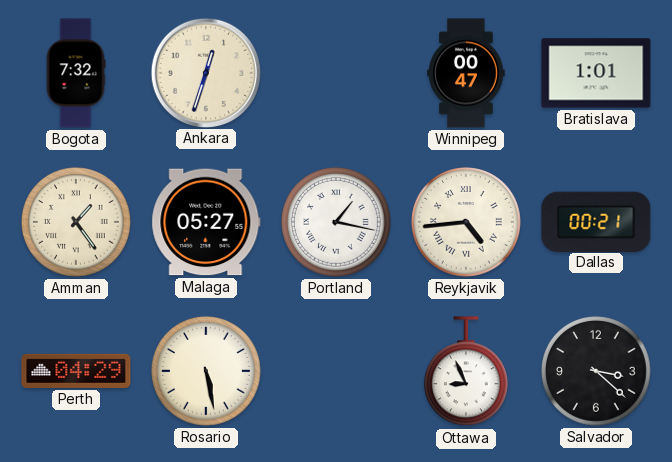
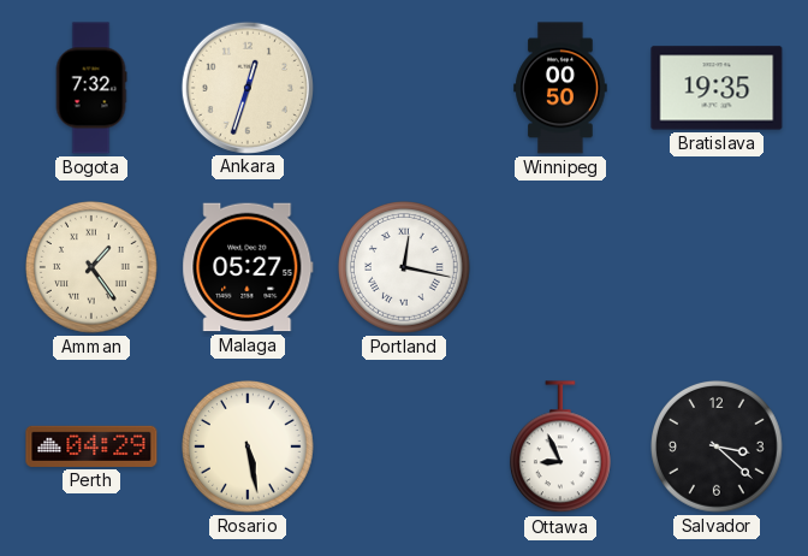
Winnipeg: 00:47 -> 00:50
Bratislava: 1:01 -> 19:35
Portland: 1:17 -> 12:17
Reykjavik: 4:44 -> none
Dallas: 00:21 -> none
